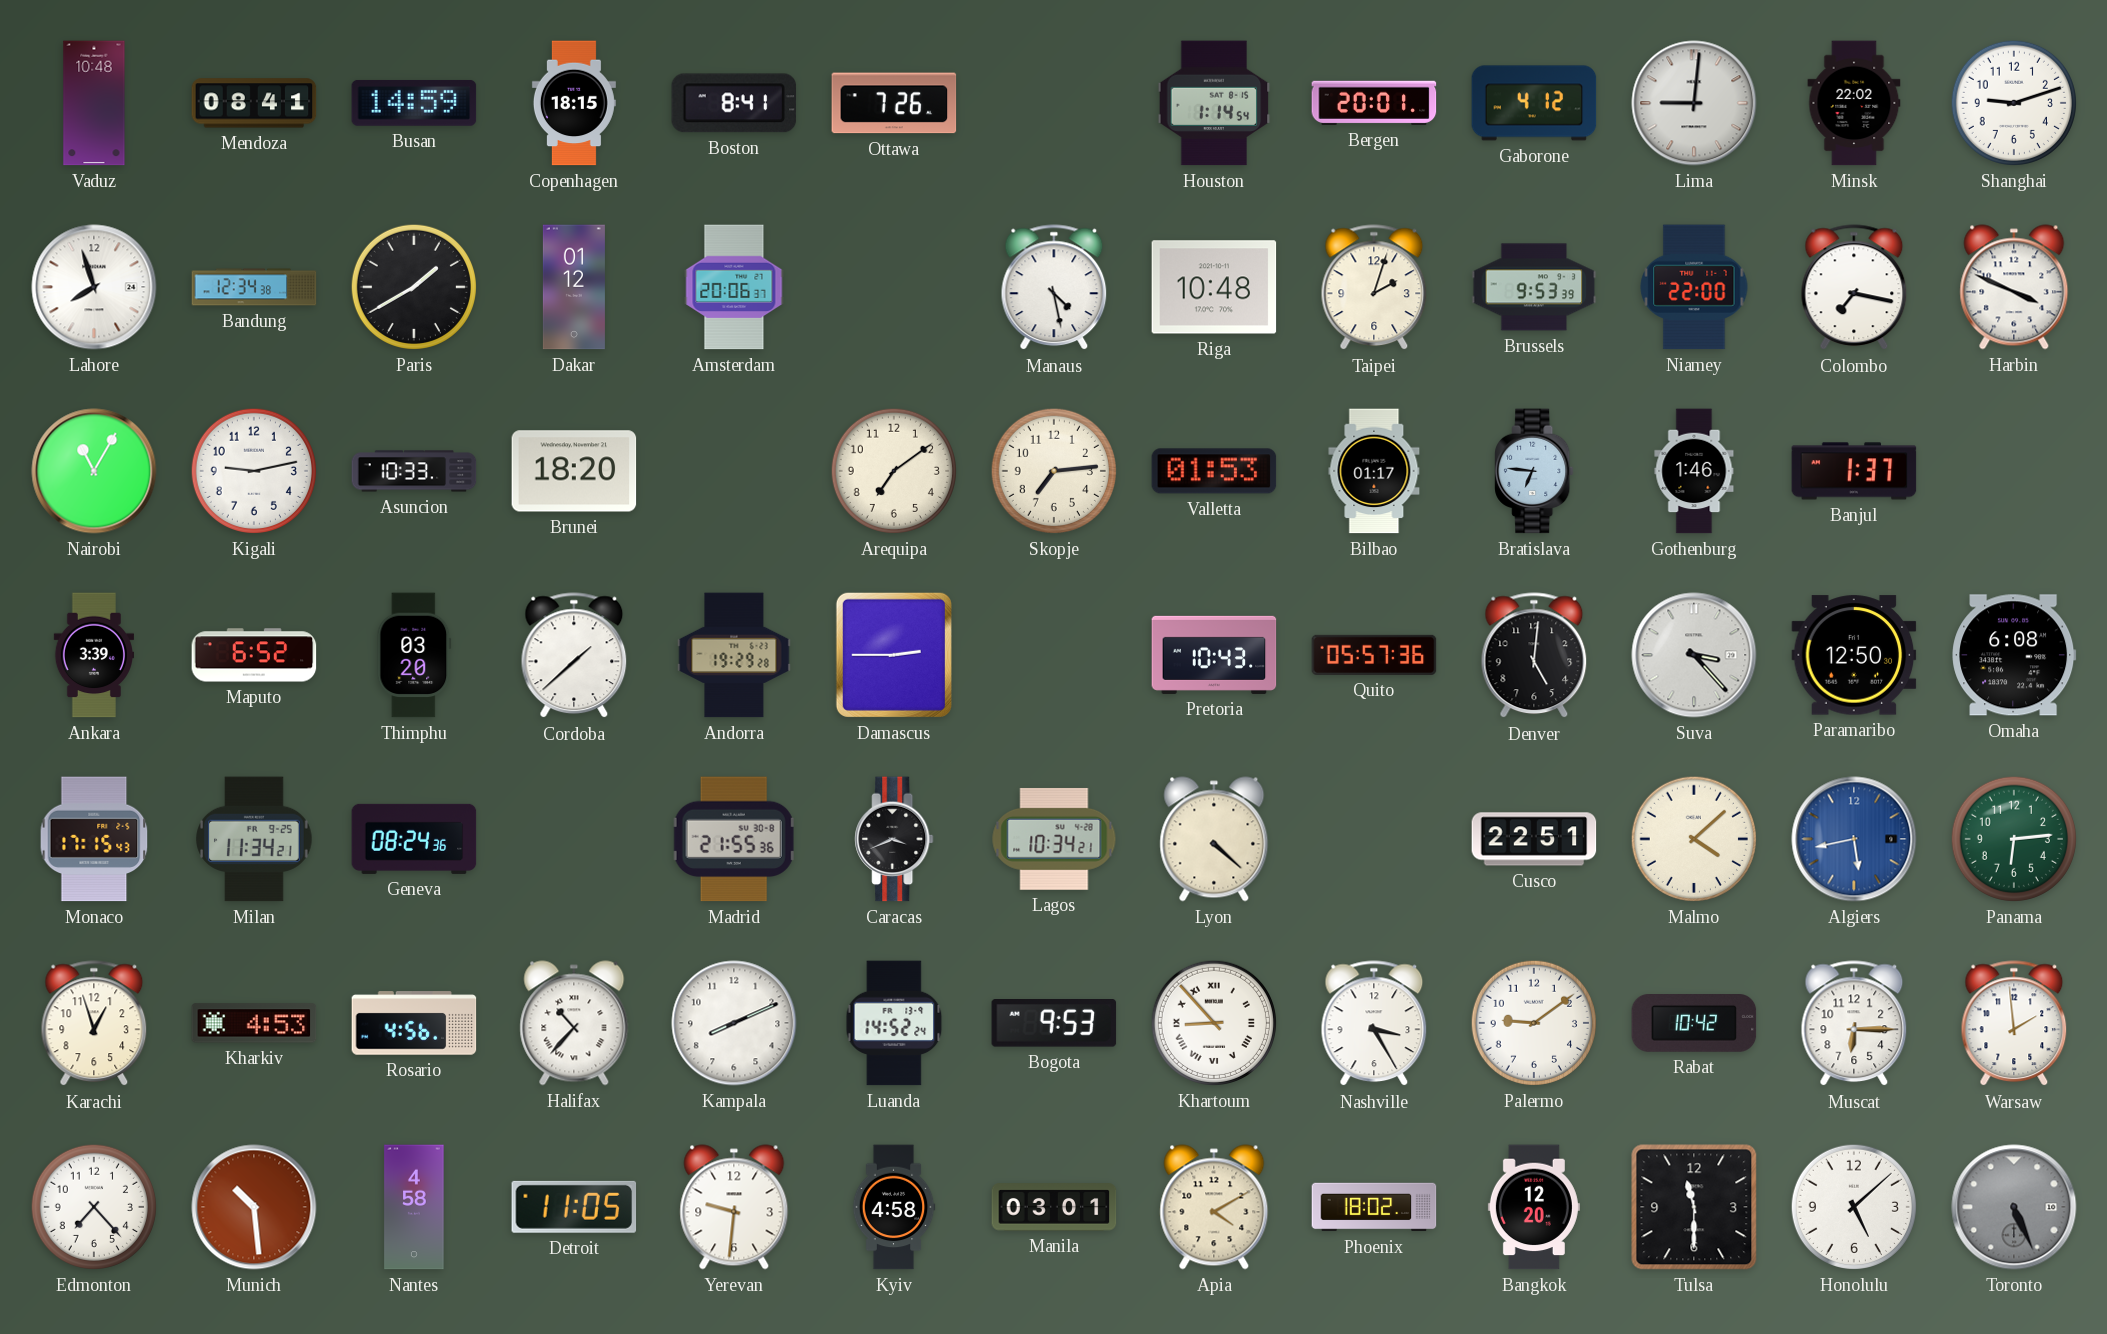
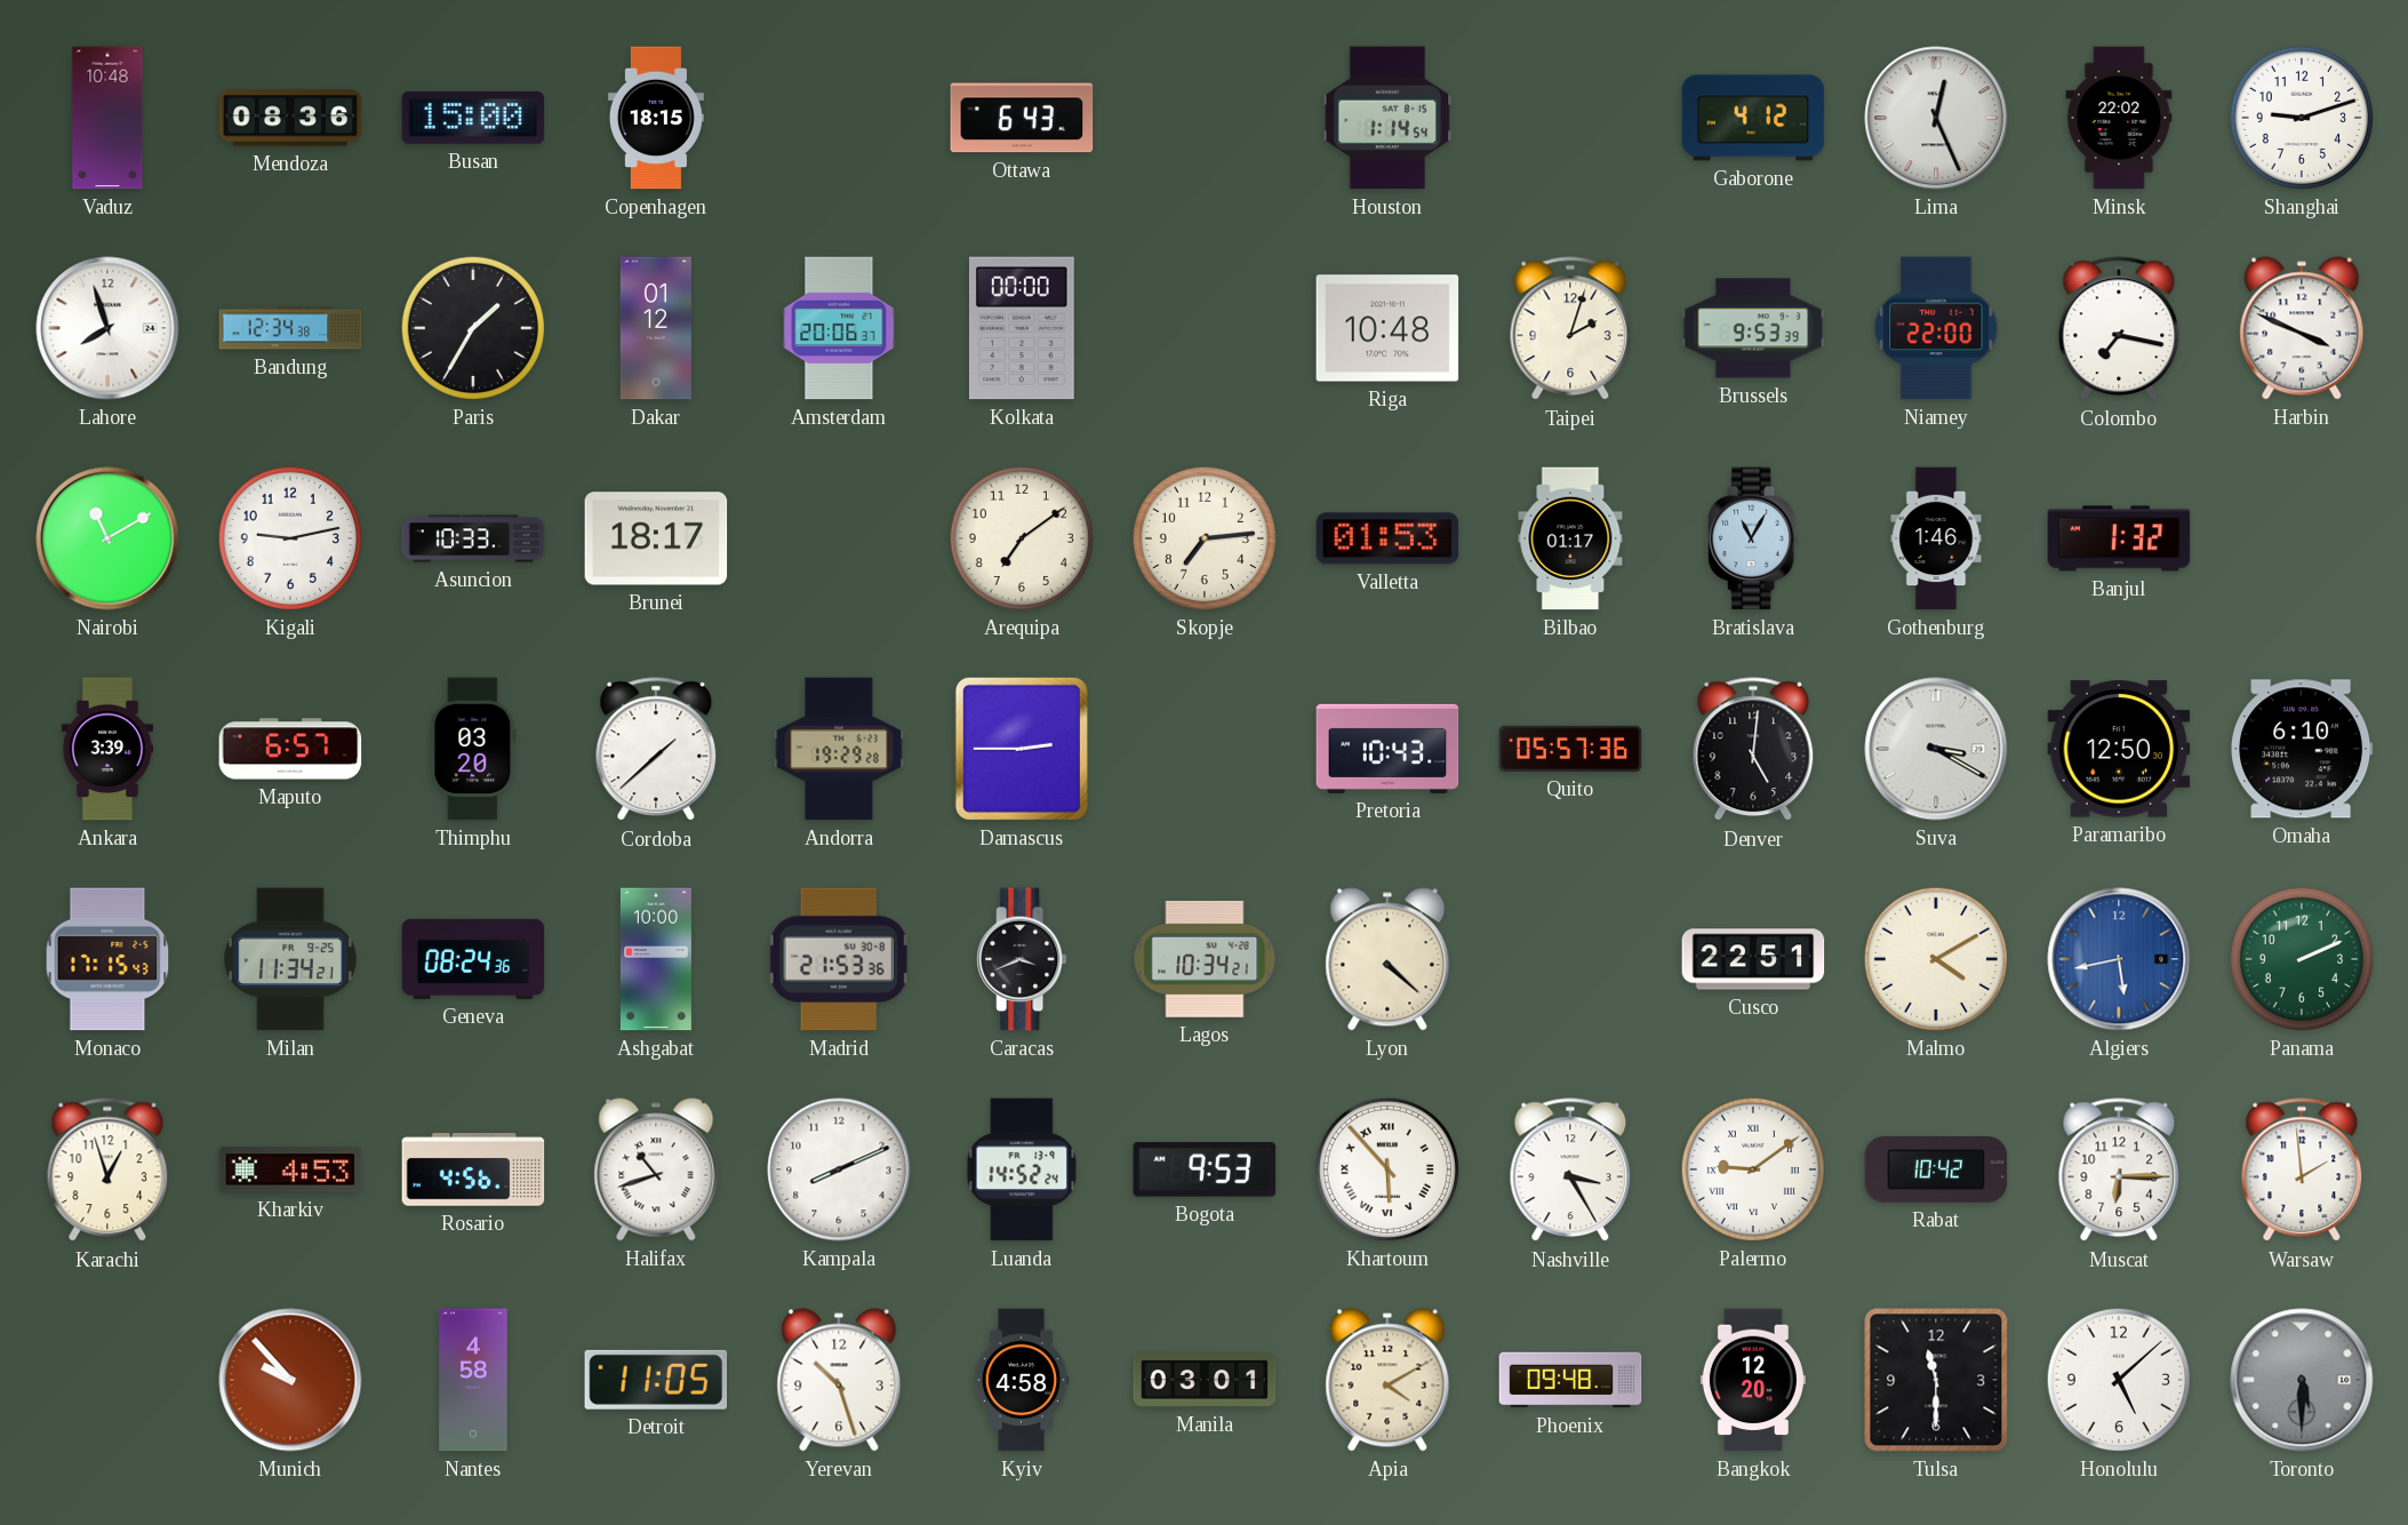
Mendoza: 08:41 -> 08:36
Busan: 14:59 -> 15:00
Boston: 8:41 -> none
Ottawa: 7:26 -> 6:43
Bergen: 20:01 -> none
Lima: 9:01 -> 12:26
Paris: 1:40 -> 1:35
Kolkata: none -> 00:00
Manaus: 4:28 -> none
Nairobi: 11:05 -> 11:10
Brunei: 18:20 -> 18:17
Bratislava: 6:46 -> 11:05
Banjul: 1:37 -> 1:32
Maputo: 6:52 -> 6:57
Suva: 3:23 -> 3:20
Omaha: 6:08 -> 6:10
Ashgabat: none -> 10:00
Madrid: 21:55 -> 21:53
Malmo: 4:08 -> 4:10
Panama: 6:14 -> 2:11
Halifax: 10:37 -> 10:42
Khartoum: 8:53 -> 5:53
Palermo numerals: Arabic -> Roman
Edmonton: 7:23 -> none
Munich: 10:29 -> 9:53
Yerevan: 9:31 -> 10:27
Phoenix: 18:02 -> 09:48
Toronto: 5:26 -> 5:30
